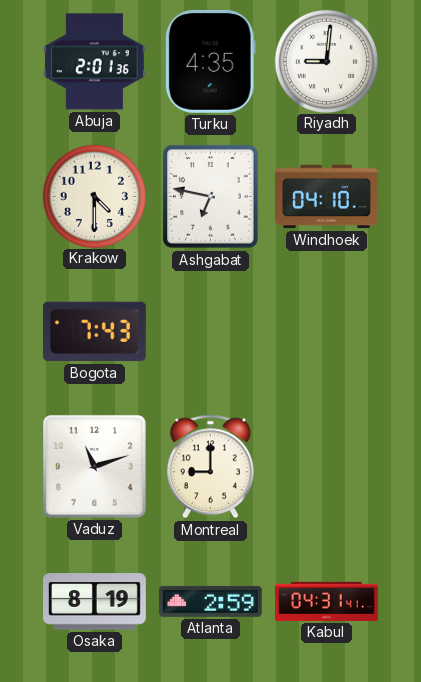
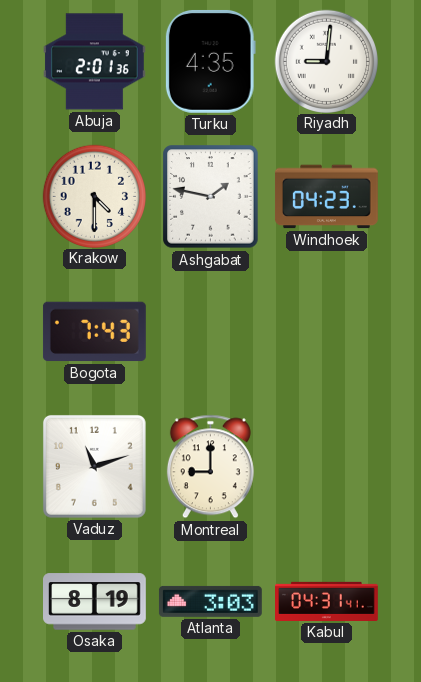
Ashgabat: 6:47 -> 1:47
Windhoek: 04:10 -> 04:23
Atlanta: 2:59 -> 3:03
